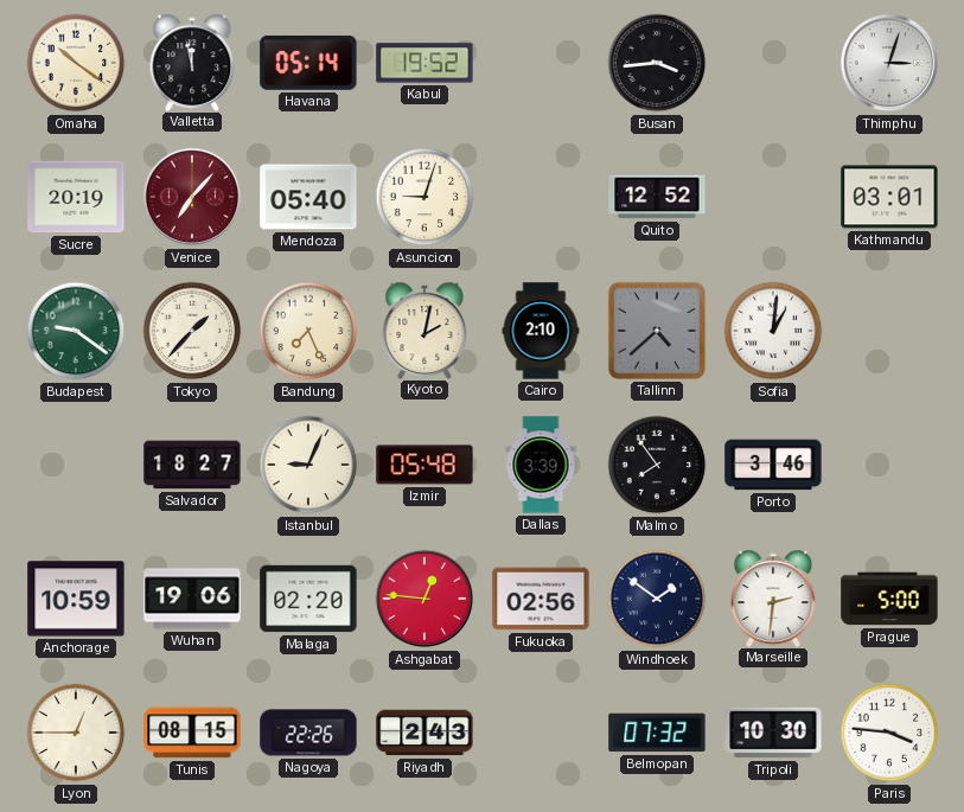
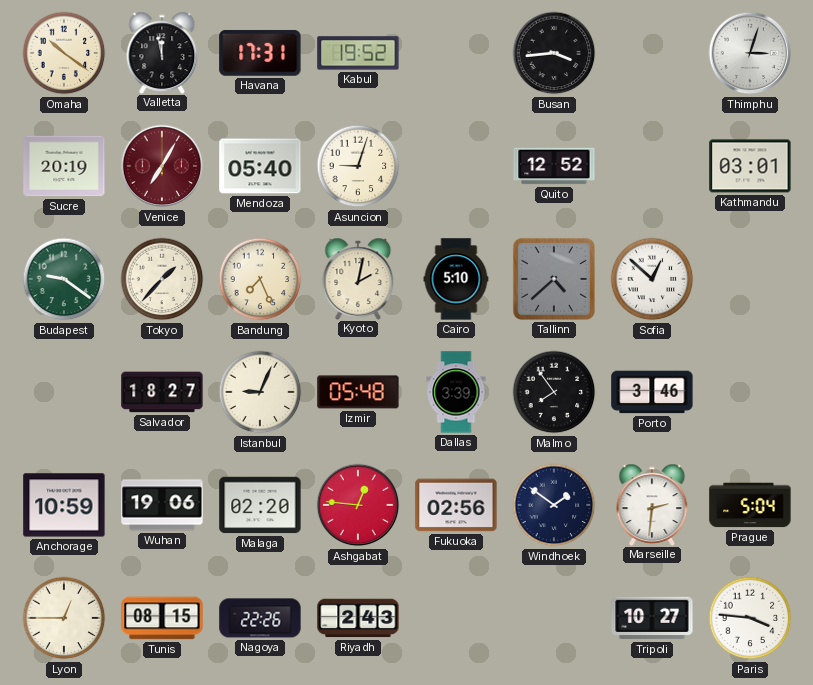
Havana: 05:14 -> 17:31
Venice: 7:07 -> 7:05
Cairo: 2:10 -> 5:10
Sofia: 1:01 -> 12:52
Prague: 5:00 -> 5:04
Belmopan: 07:32 -> none
Tripoli: 10:30 -> 10:27
